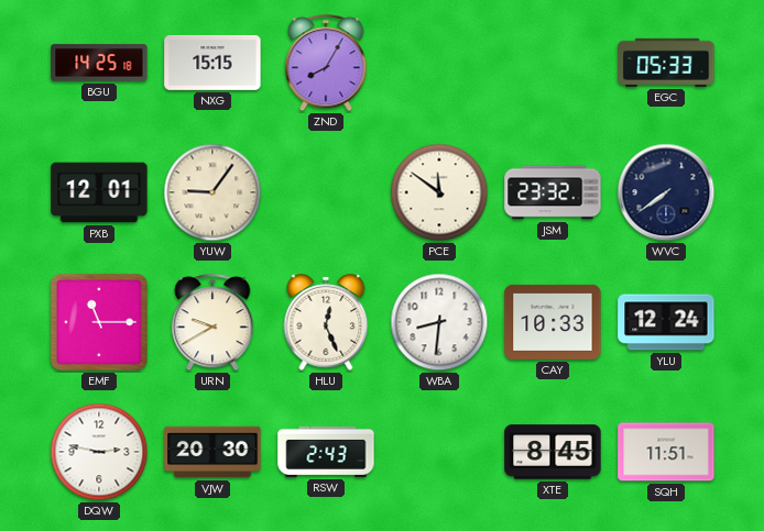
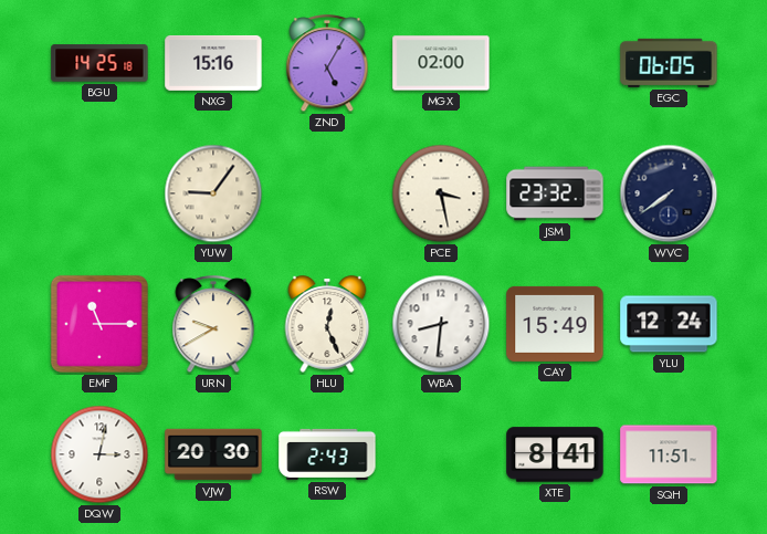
NXG: 15:15 -> 15:16
ZND: 8:05 -> 5:05
MGX: none -> 02:00
EGC: 05:33 -> 06:05
PXB: 12:01 -> none
PCE: 11:51 -> 3:28
CAY: 10:33 -> 15:49
DQW: 2:47 -> 3:02
XTE: 8:45 -> 8:41
